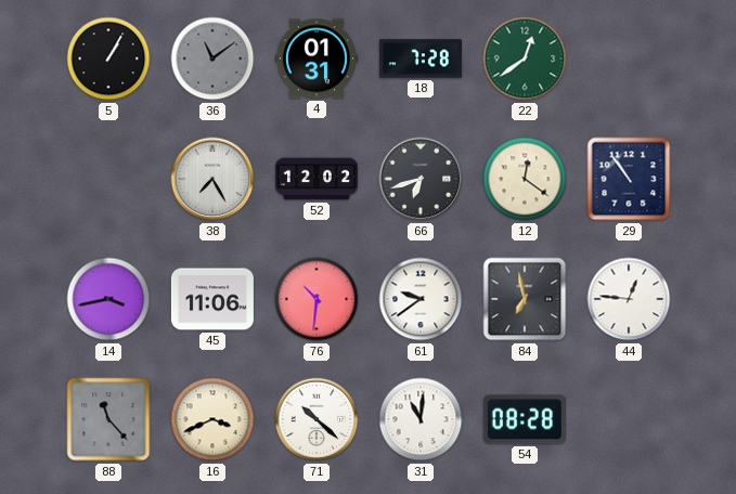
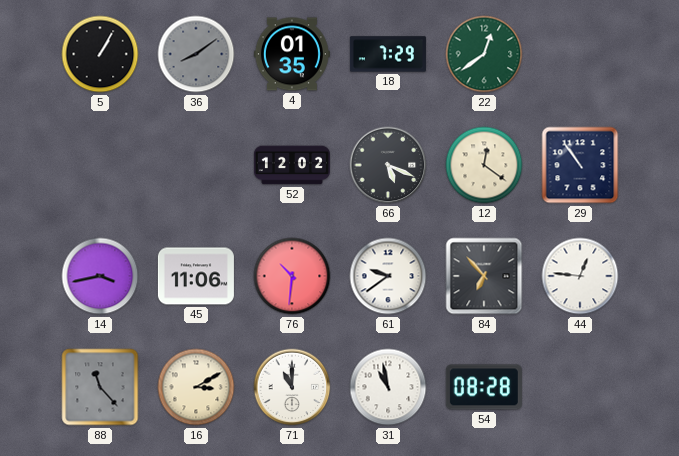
36: 11:09 -> 8:09
4: 01:31 -> 01:35
18: 7:28 -> 7:29
38: 7:25 -> none
66: 6:42 -> 5:19
84: 6:58 -> 6:53
16: 3:41 -> 3:10
71: 10:22 -> 11:00
31: 11:01 -> 10:58
